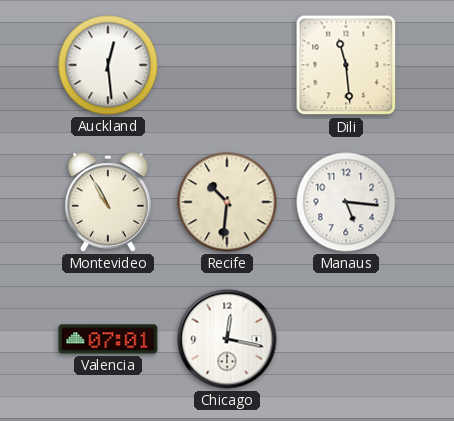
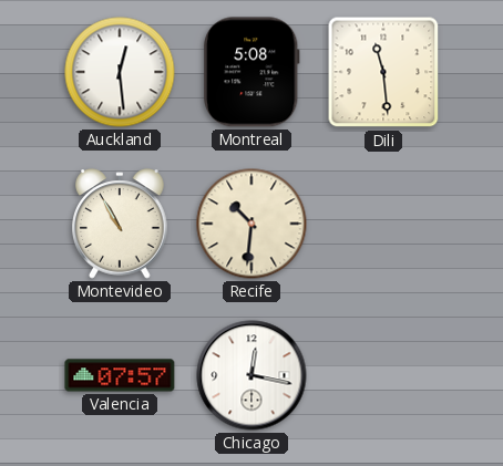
Montreal: none -> 5:08
Manaus: 5:16 -> none
Valencia: 07:01 -> 07:57
